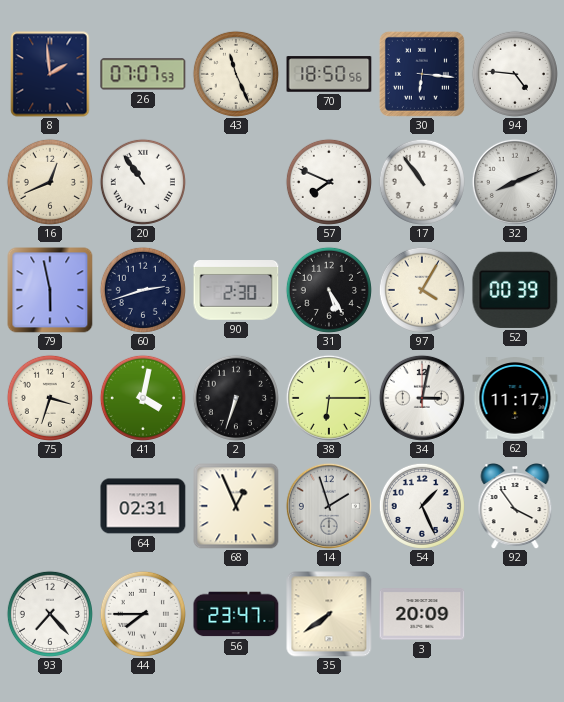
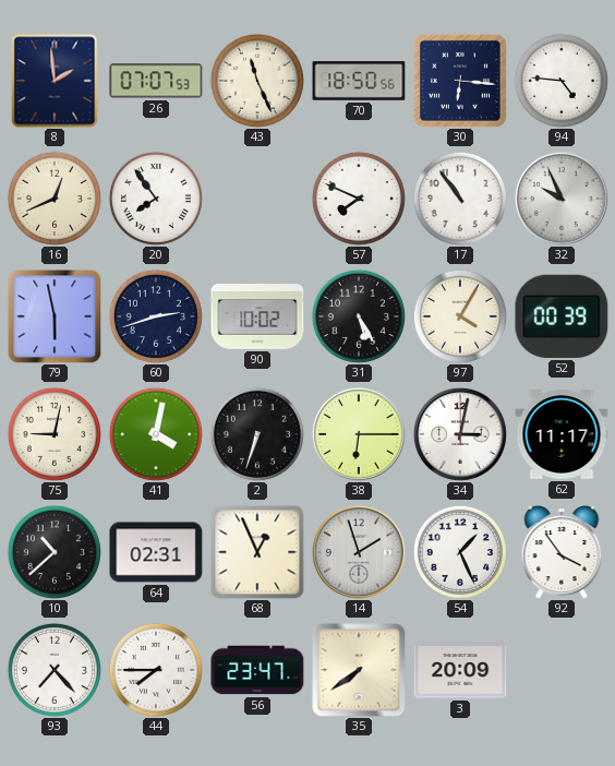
20: 10:54 -> 7:54
32: 8:11 -> 9:56
90: 2:30 -> 10:02
75: 3:33 -> 9:02
10: none -> 10:38
